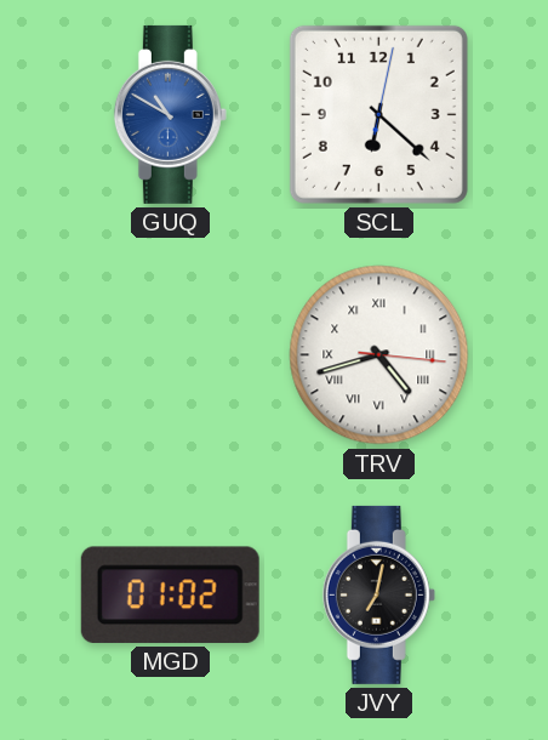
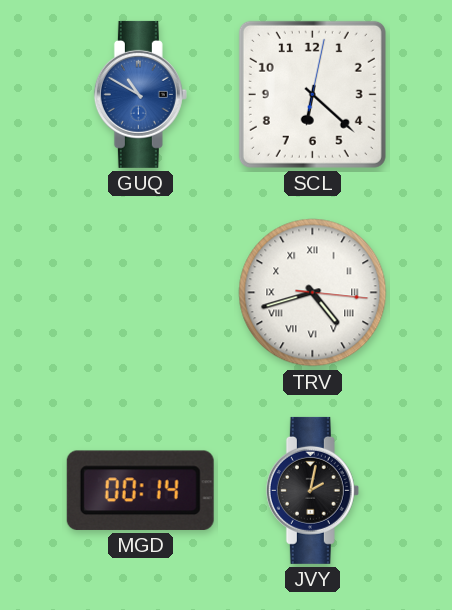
MGD: 01:02 -> 00:14
JVY: 7:02 -> 2:02
